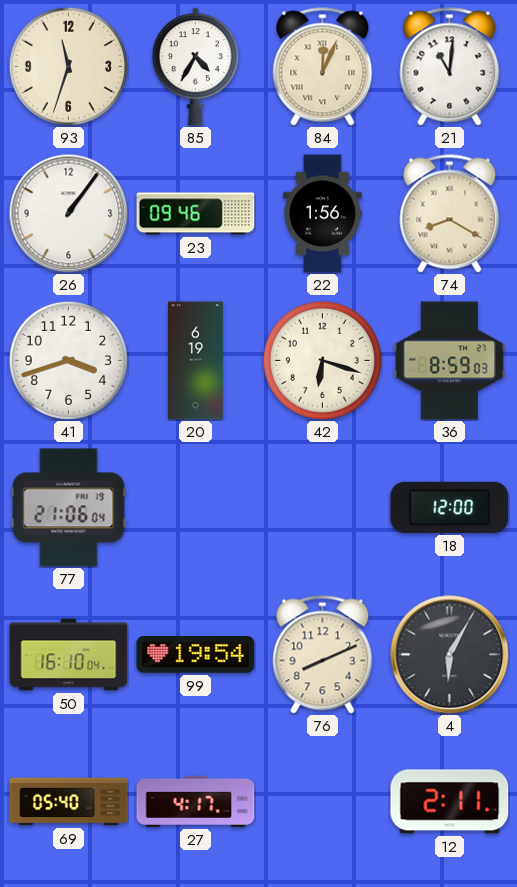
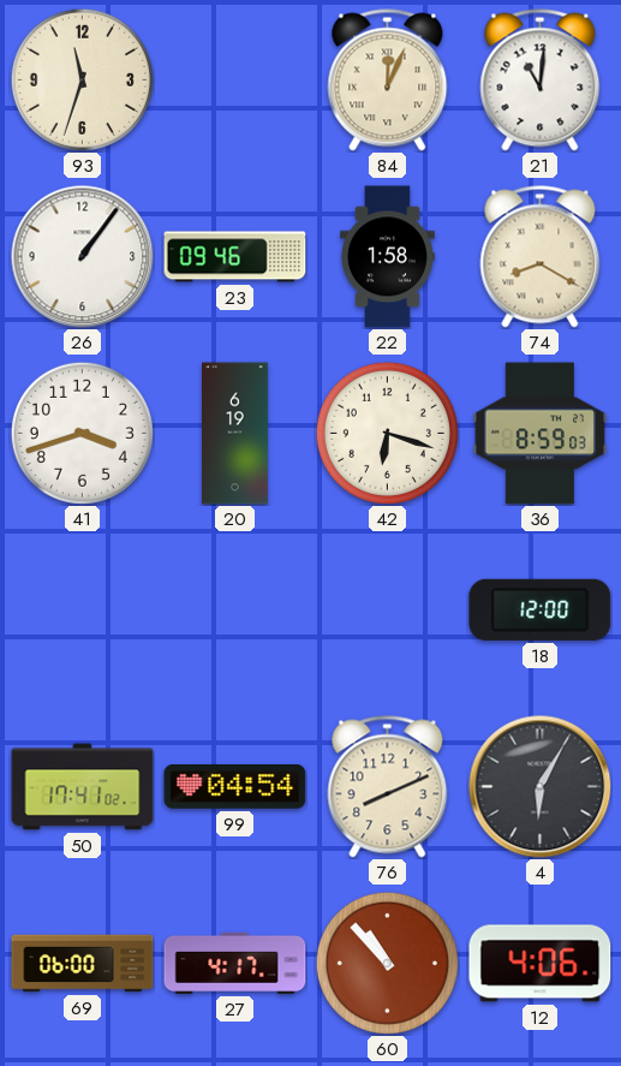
85: 4:35 -> none
22: 1:56 -> 1:58
77: 21:06 -> none
50: 16:10 -> 17:41
99: 19:54 -> 04:54
69: 05:40 -> 06:00
60: none -> 10:53
12: 2:11 -> 4:06
